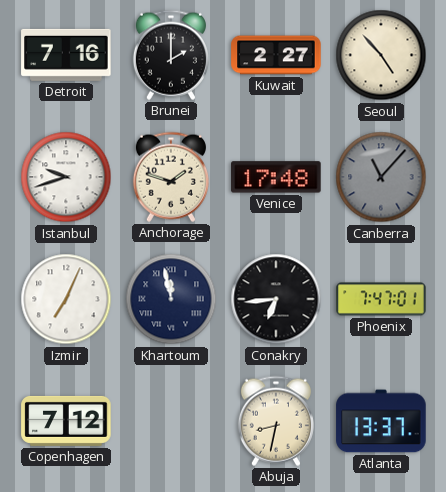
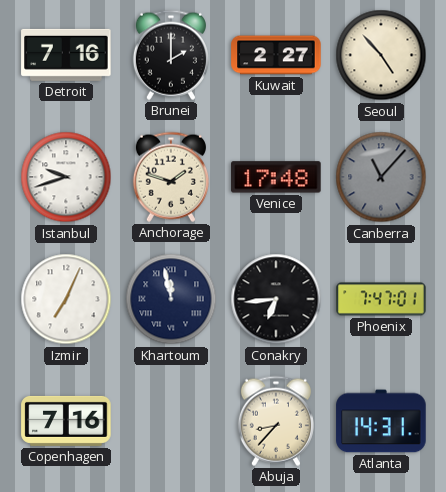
Copenhagen: 7:12 -> 7:16
Abuja: 8:32 -> 8:37
Atlanta: 13:37 -> 14:31
